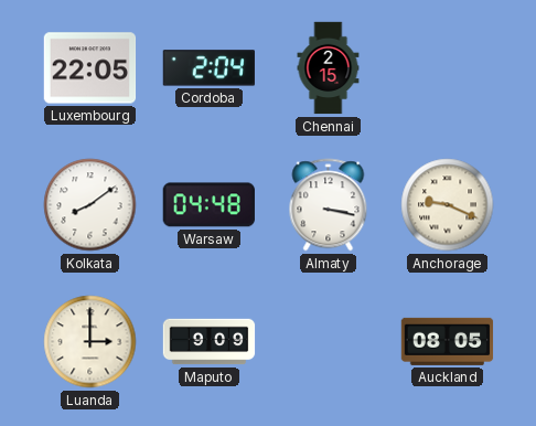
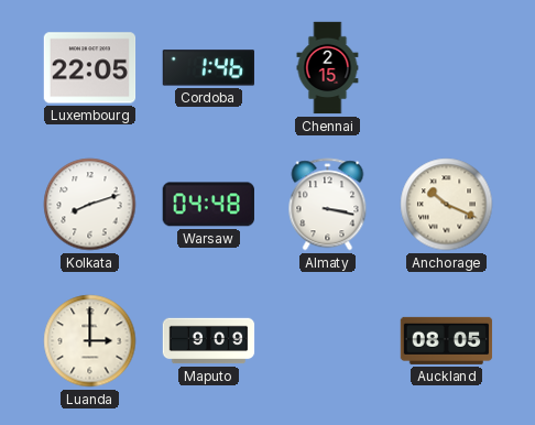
Cordoba: 2:04 -> 1:46
Kolkata: 8:09 -> 8:12
Anchorage: 9:19 -> 10:19
